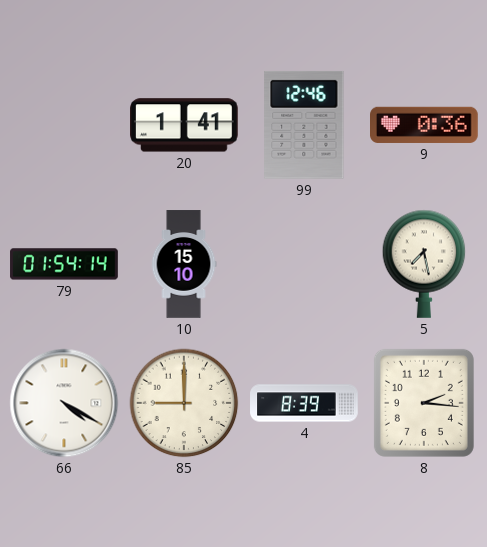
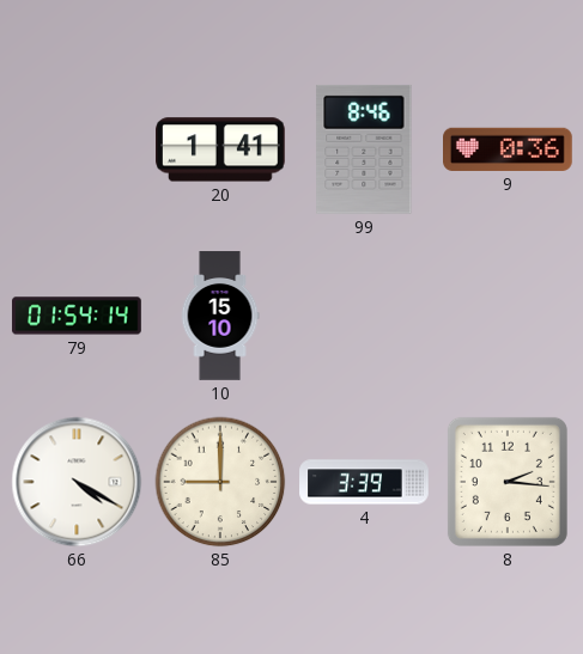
99: 12:46 -> 8:46
5: 7:28 -> none
4: 8:39 -> 3:39
